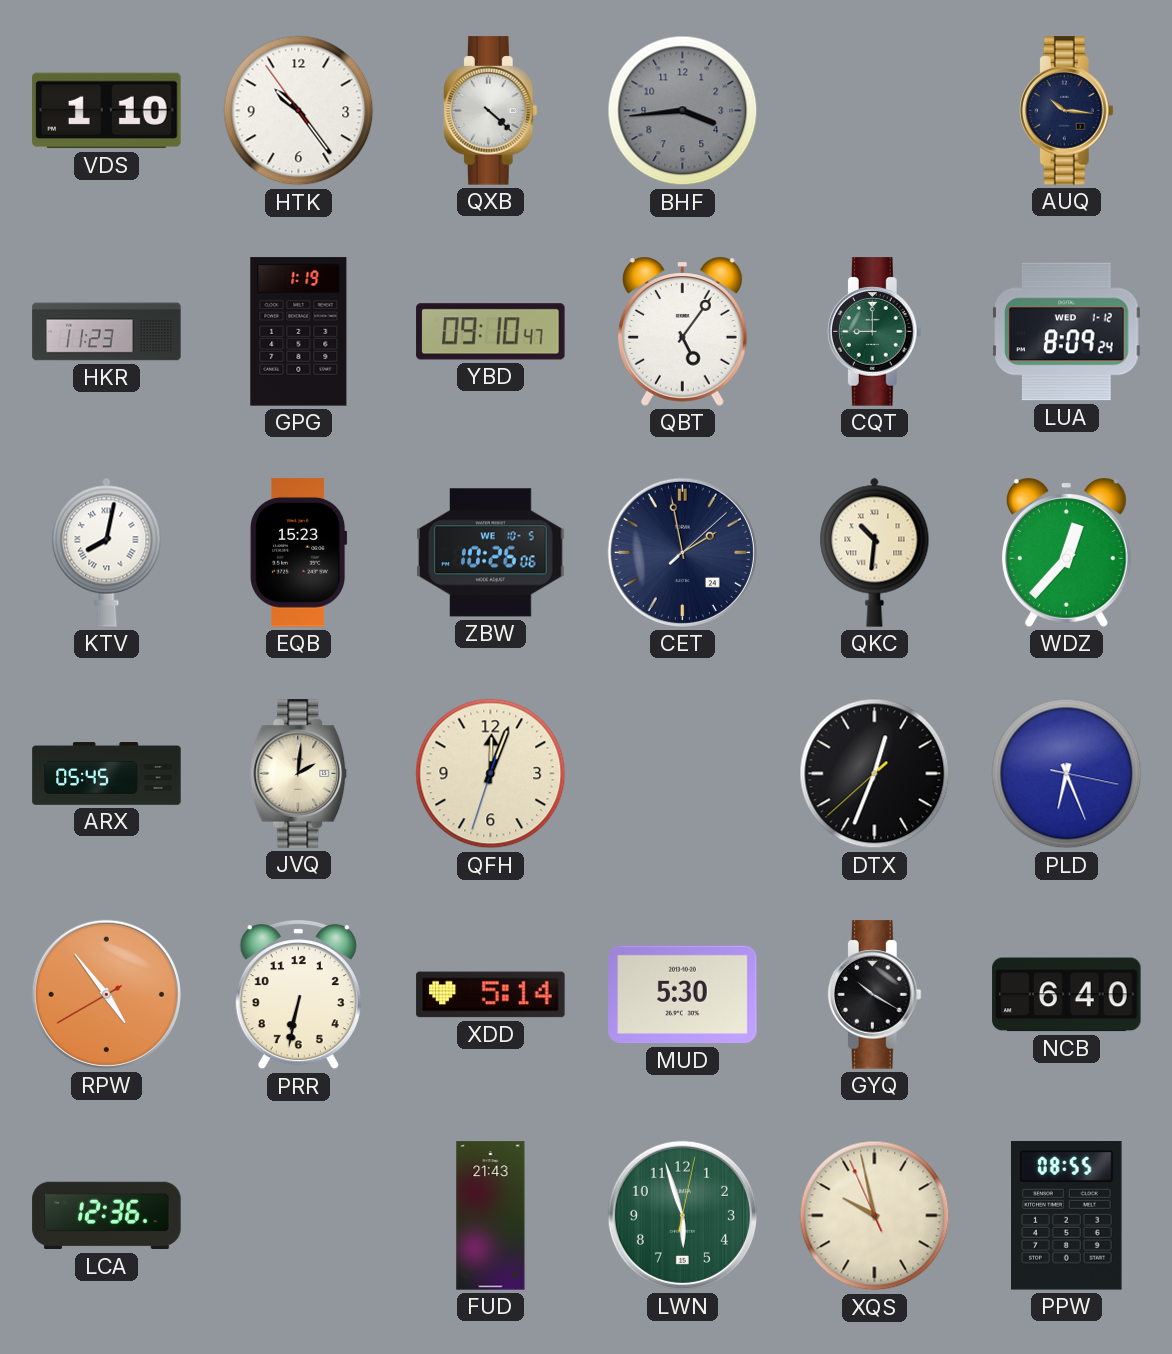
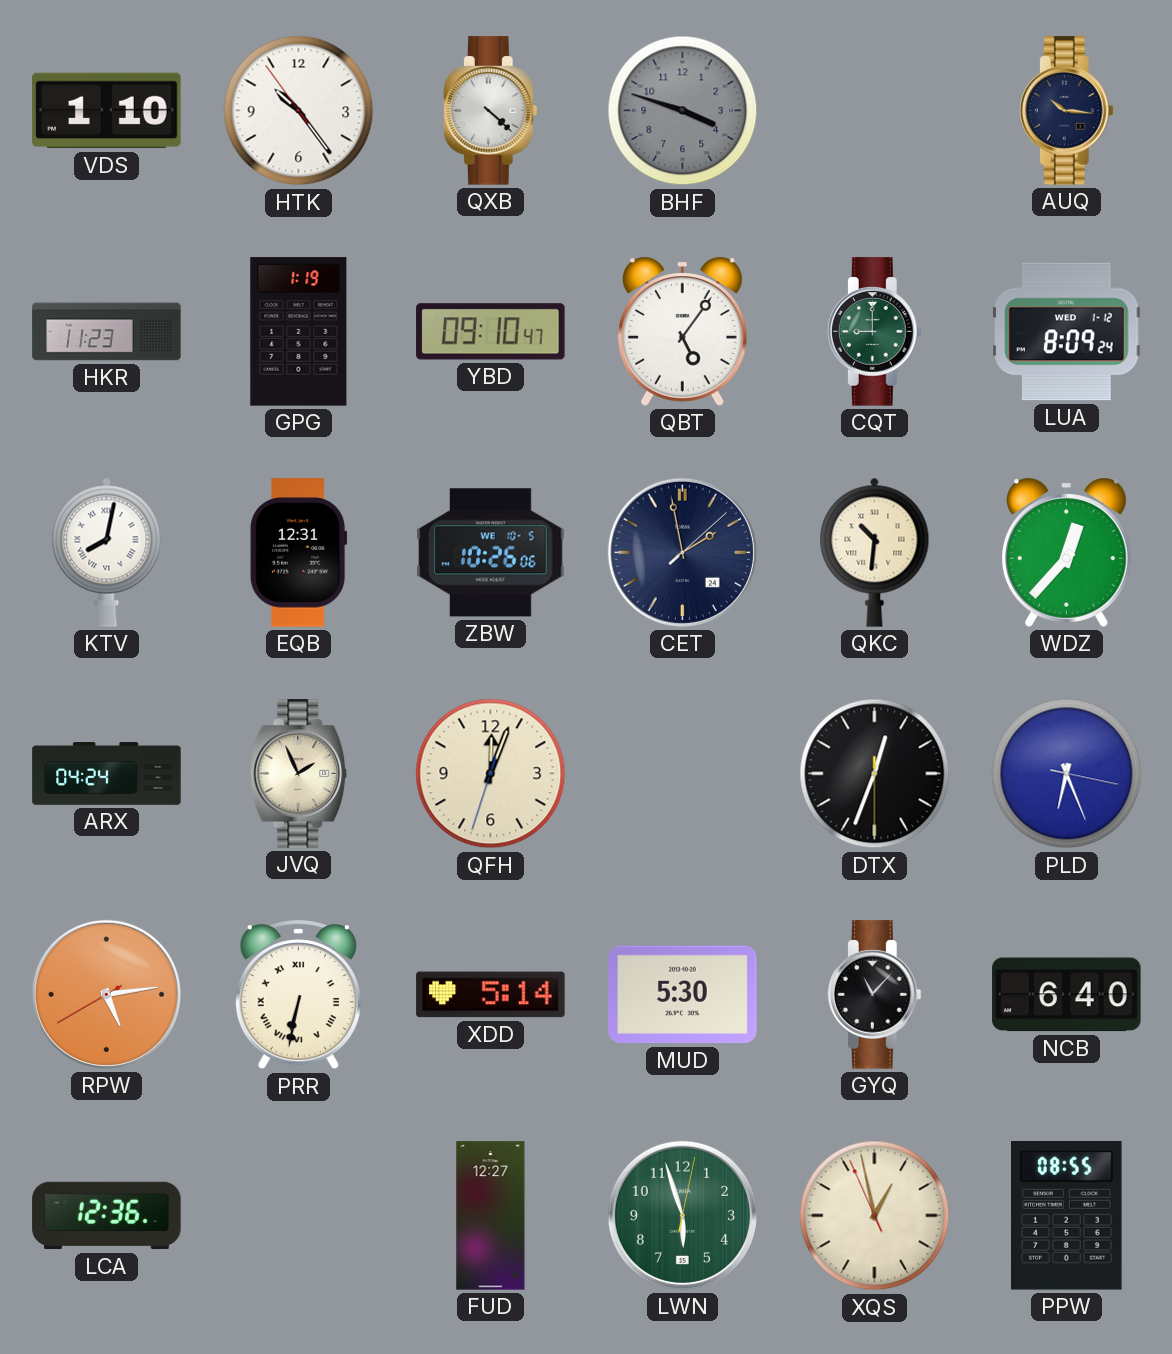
BHF: 3:44 -> 3:48
EQB: 15:23 -> 12:31
ARX: 05:45 -> 04:24
JVQ: 2:01 -> 1:56
DTX: 12:33:38 -> 12:33:30
RPW: 4:53 -> 5:13
PRR numerals: Arabic -> Roman
GYQ: 10:20 -> 11:07
FUD: 21:43 -> 12:27
XQS: 9:57 -> 12:57
